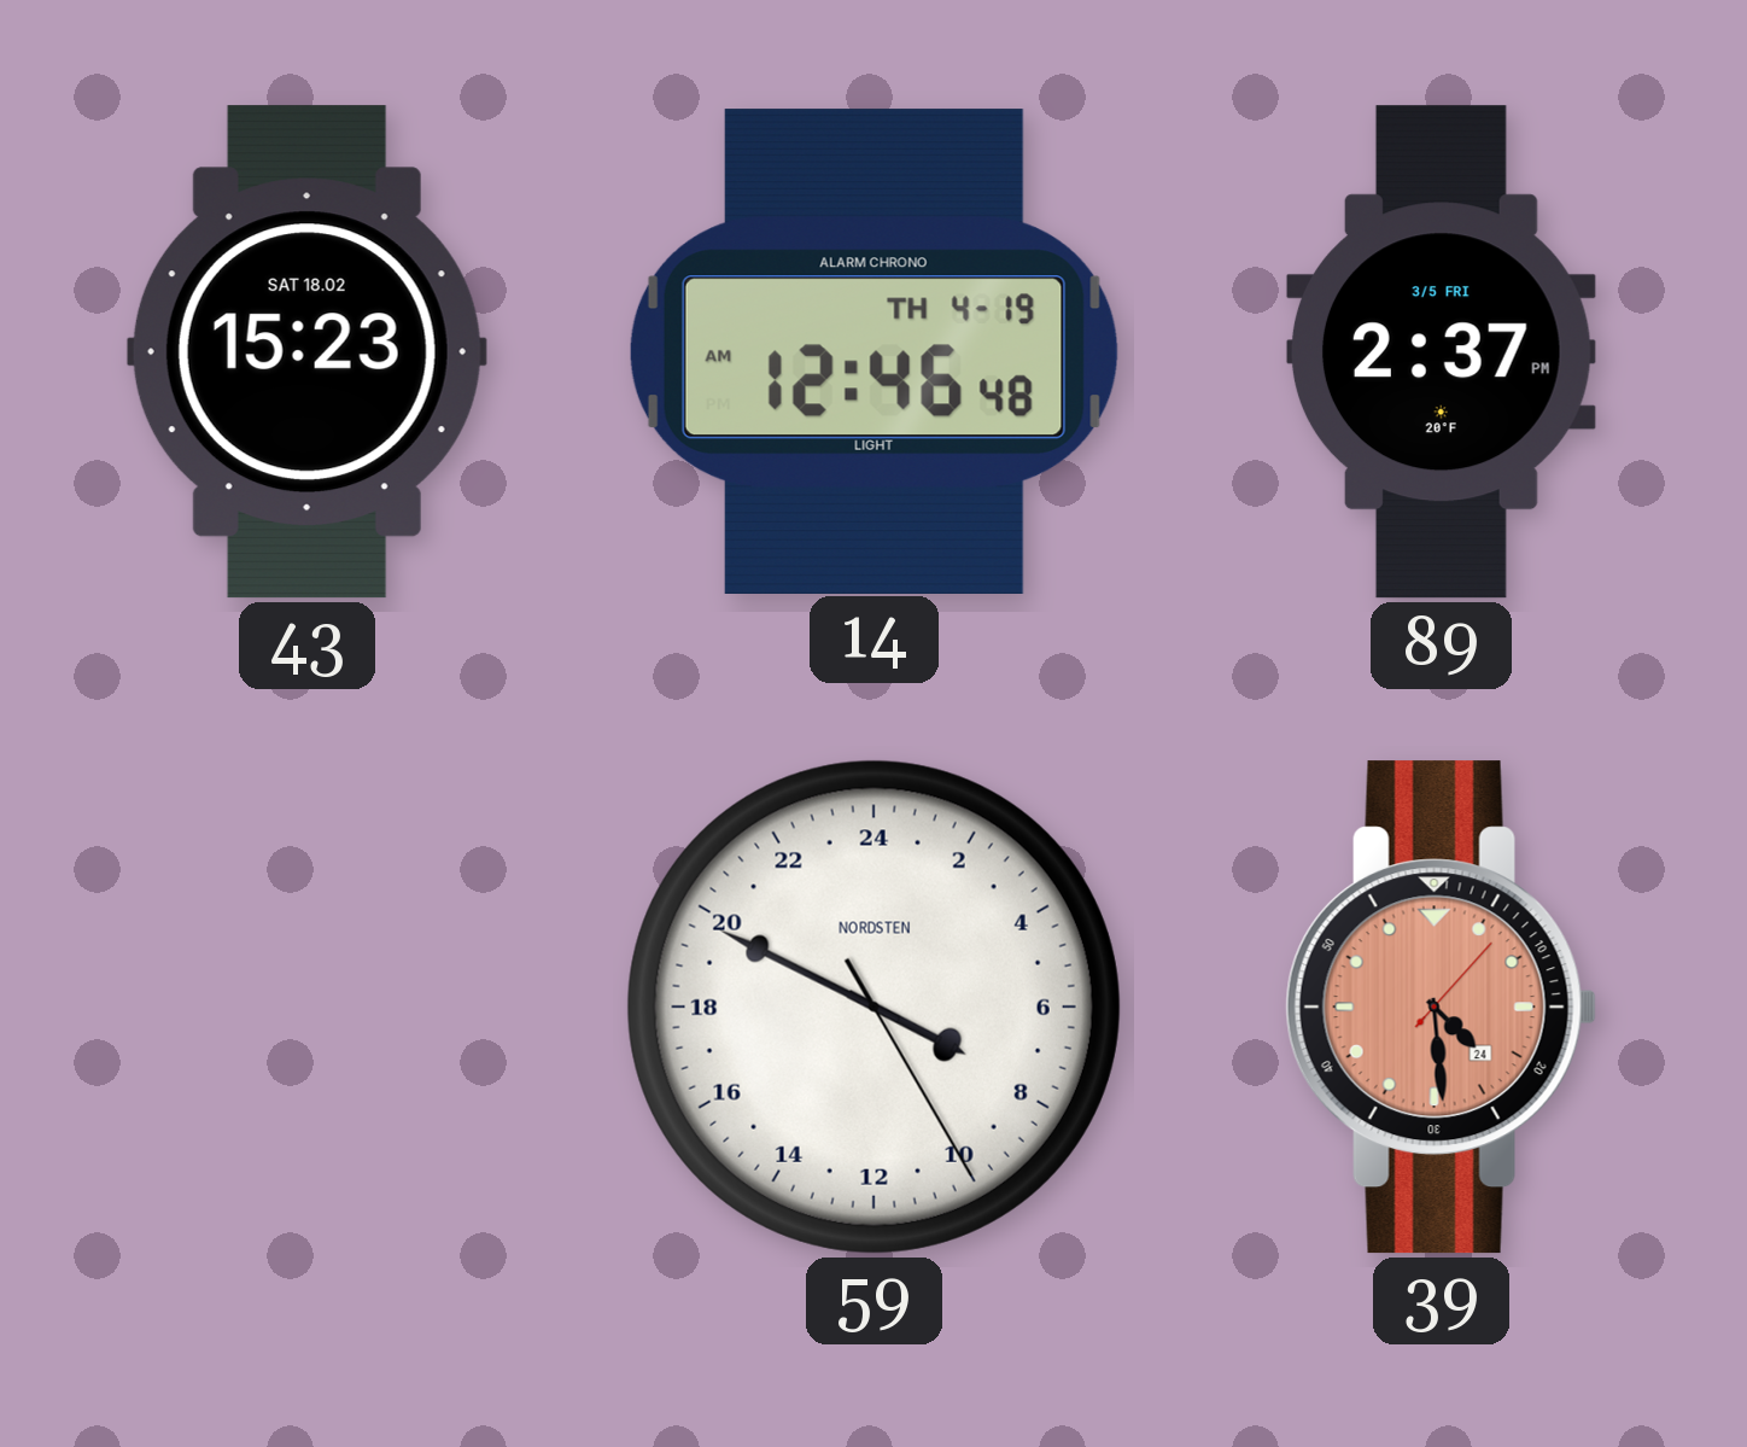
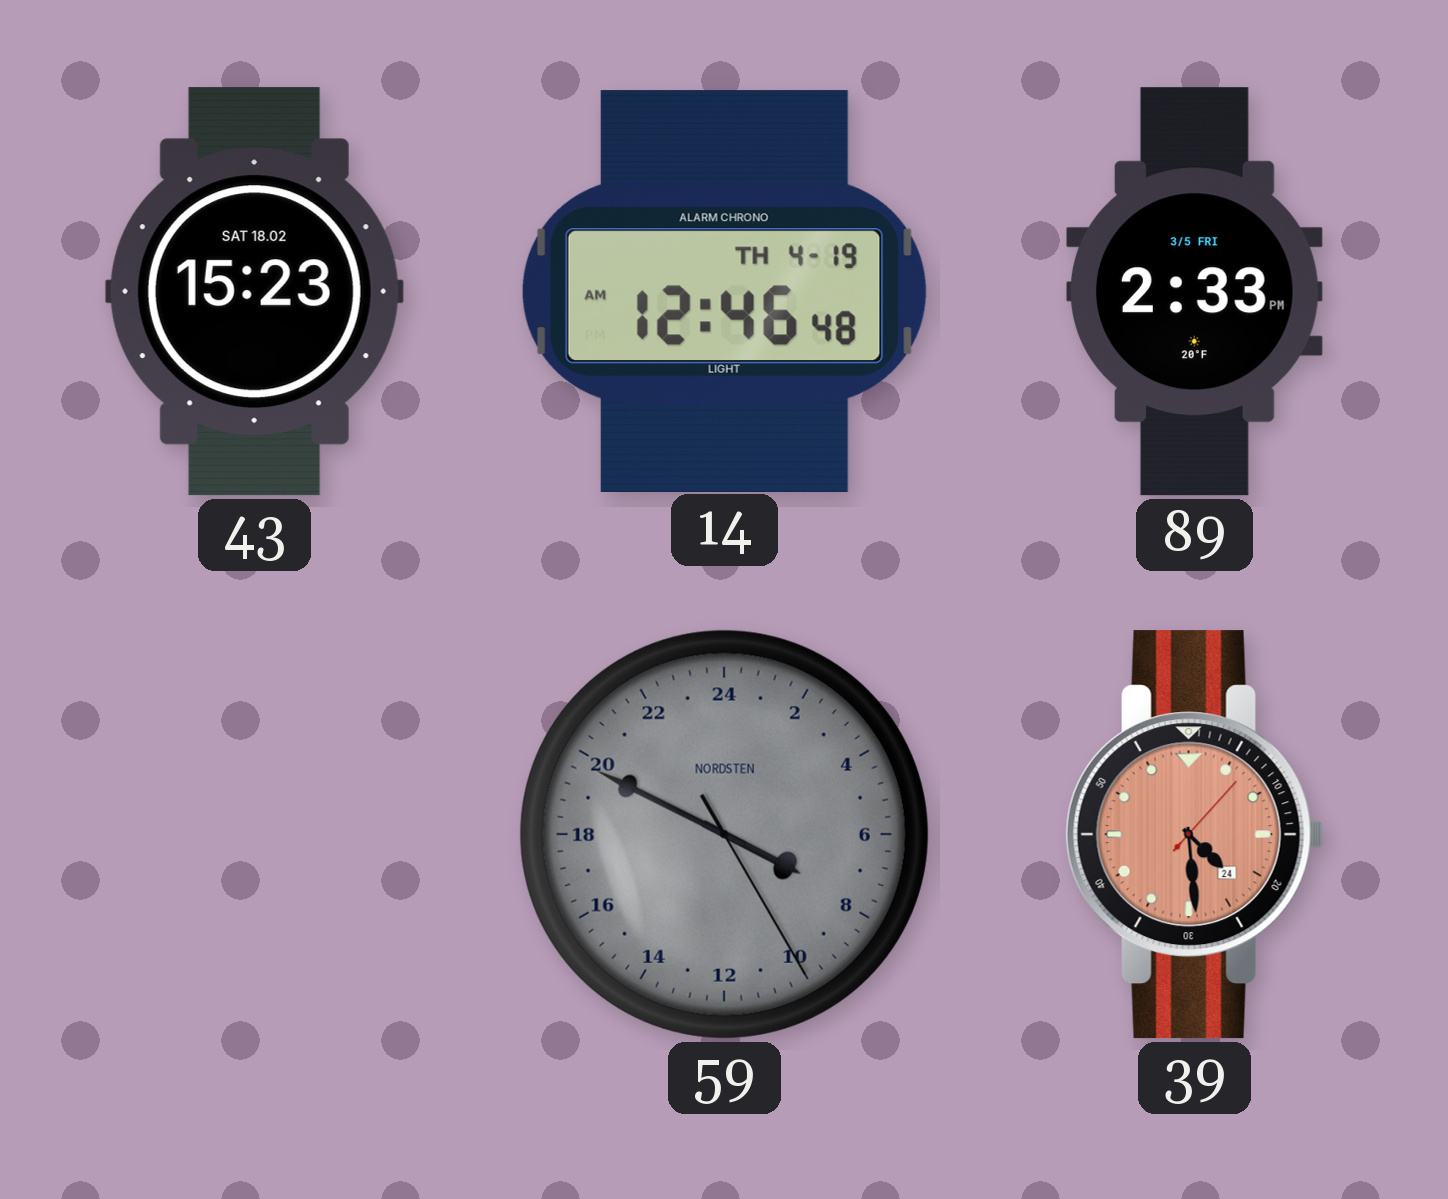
89: 2:37 -> 2:33
59 dial: white -> grey
